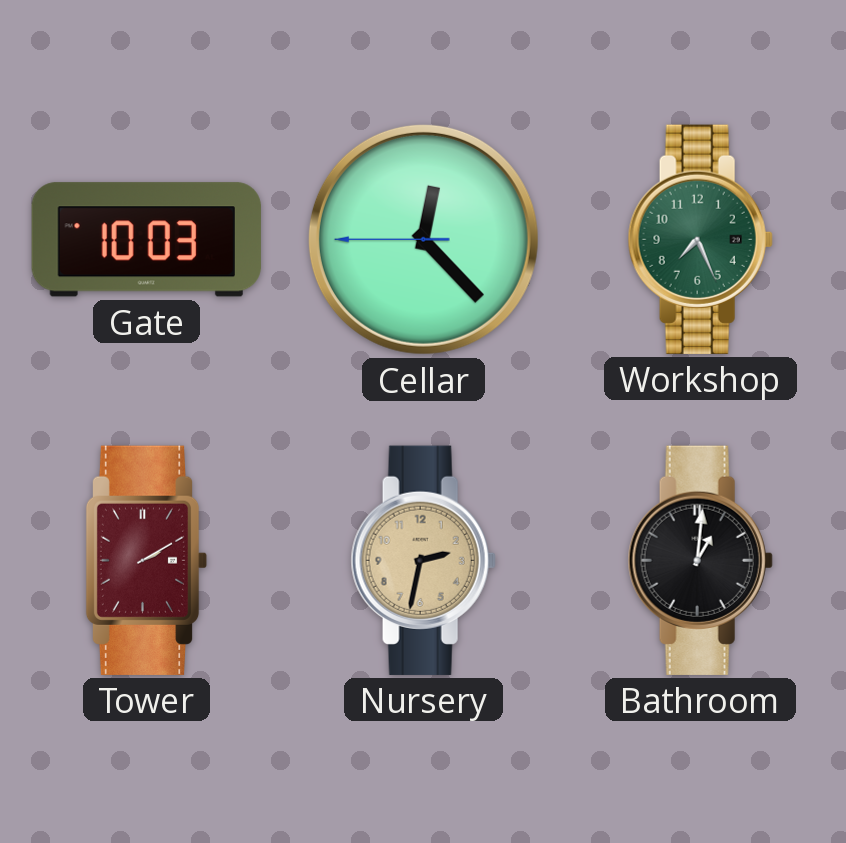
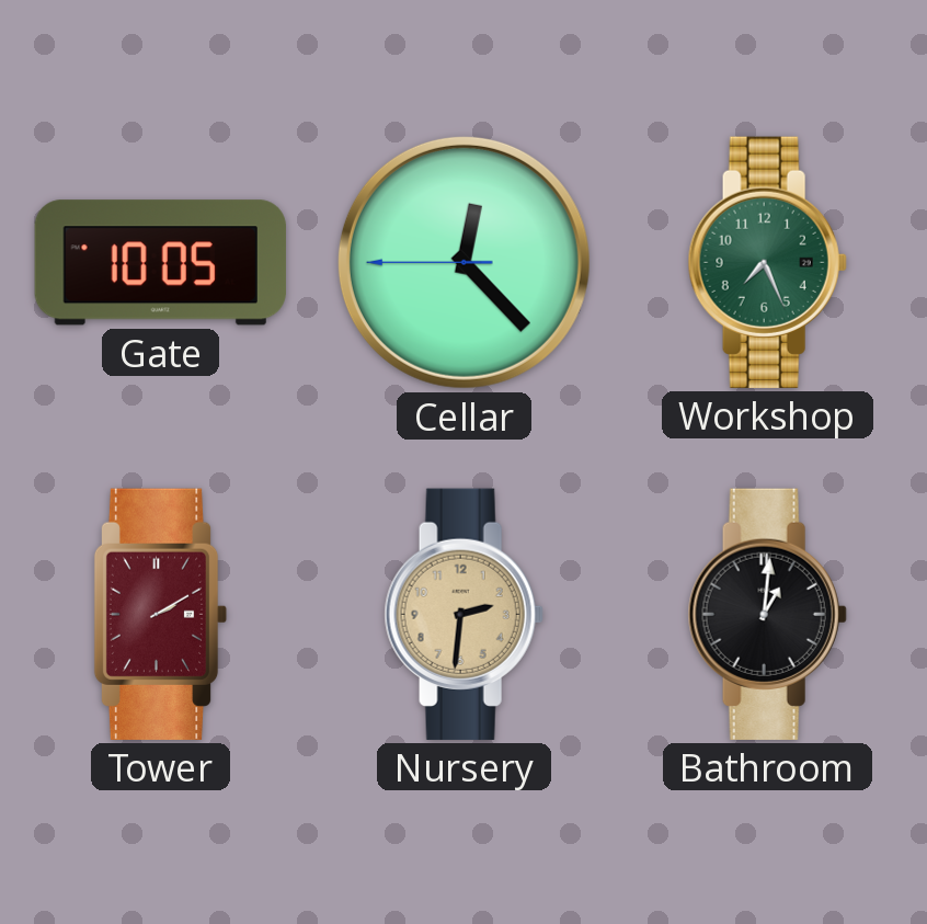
Gate: 10:03 -> 10:05
Nursery: 2:32 -> 2:31
